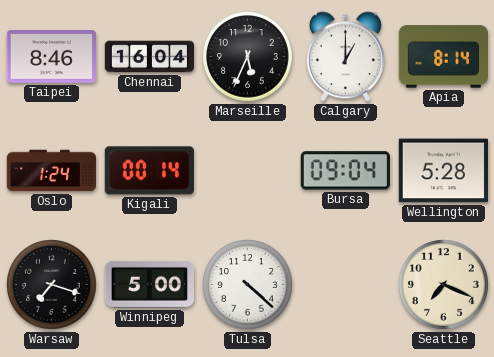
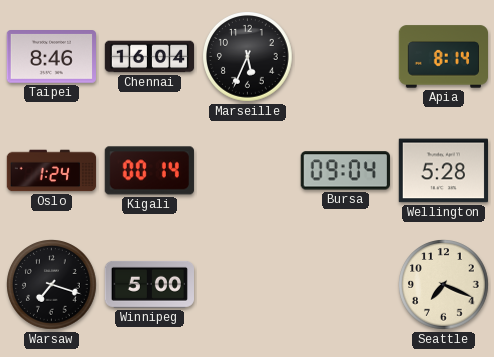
Calgary: 1:00 -> none
Tulsa: 4:22 -> none
